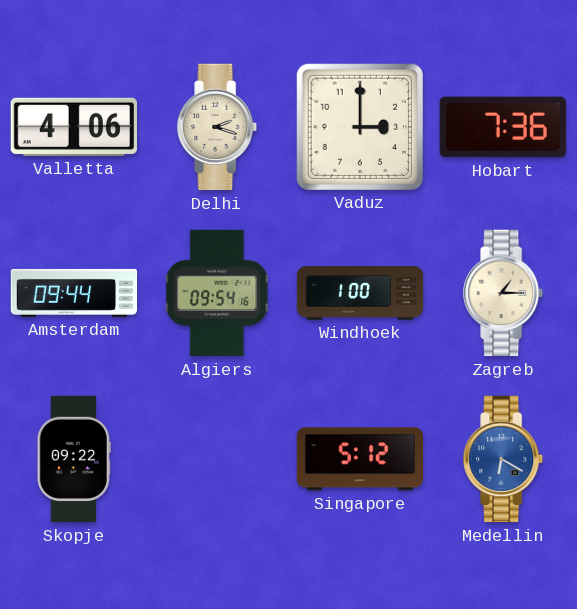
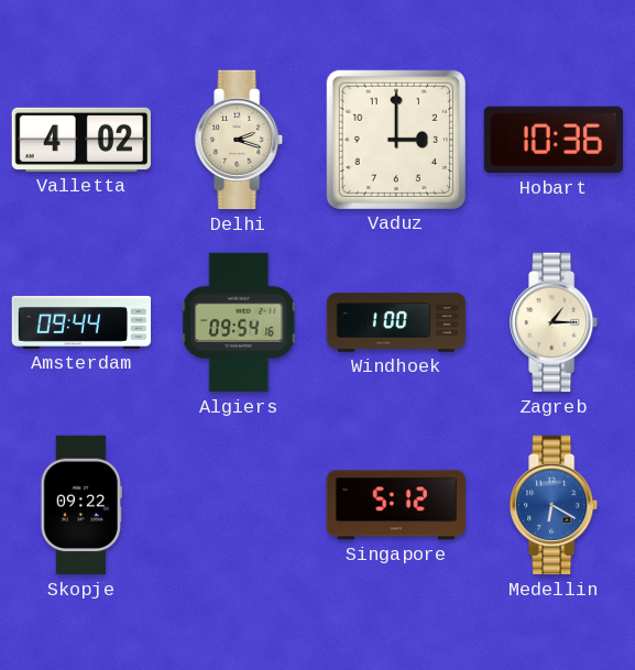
Valletta: 4:06 -> 4:02
Hobart: 7:36 -> 10:36
